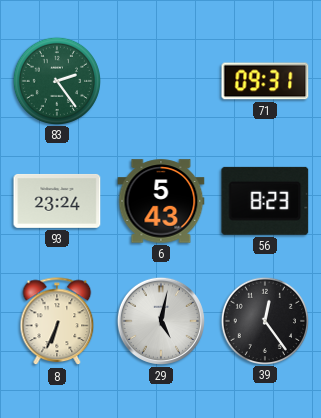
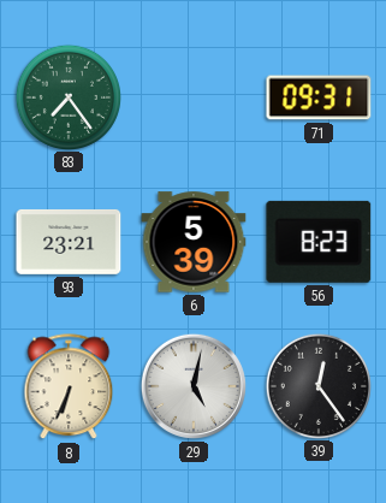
83: 2:24 -> 7:24
93: 23:24 -> 23:21
6: 5:43 -> 5:39
